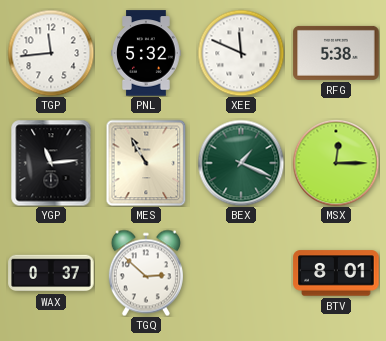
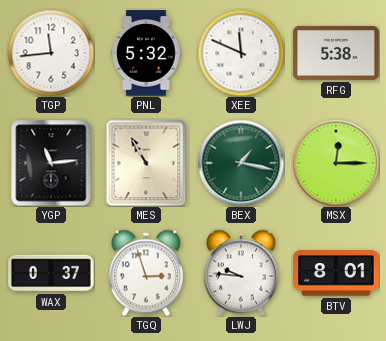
BEX: 1:19 -> 1:17
TGQ: 2:52 -> 2:57
LWJ: none -> 9:46
